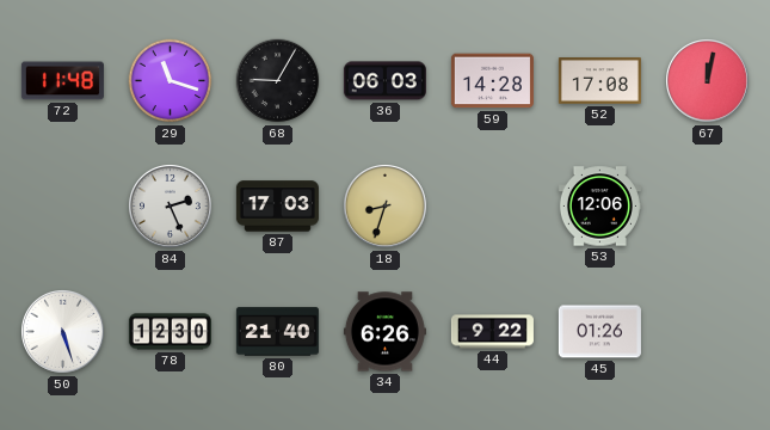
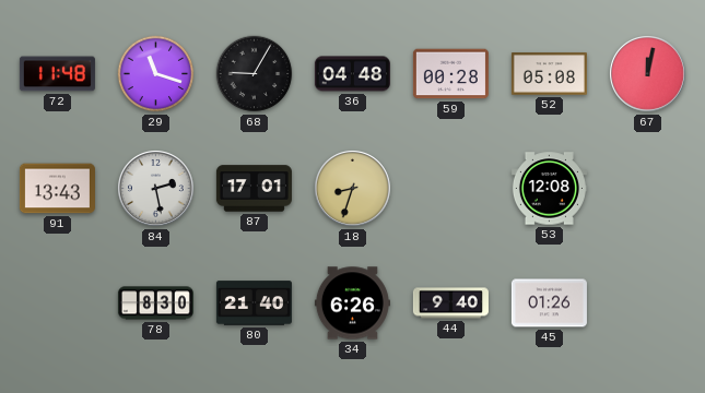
36: 06:03 -> 04:48
59: 14:28 -> 00:28
52: 17:08 -> 05:08
91: none -> 13:43
84: 2:26 -> 2:28
87: 17:03 -> 17:01
53: 12:06 -> 12:08
50: 5:27 -> none
78: 12:30 -> 8:30
44: 9:22 -> 9:40
